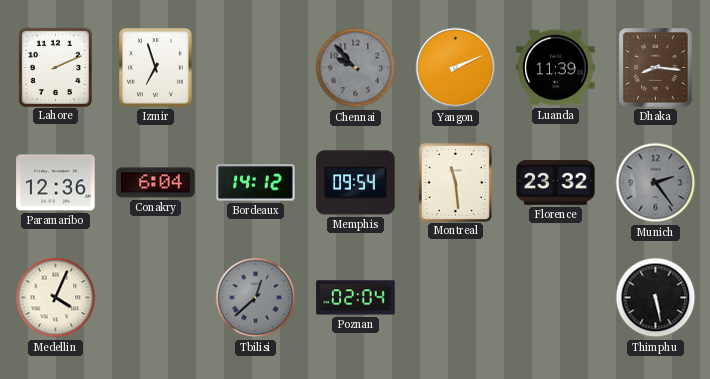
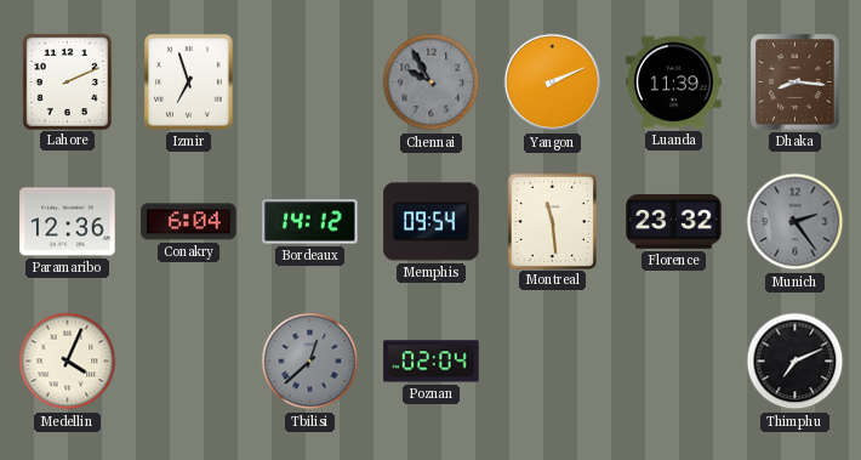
Chennai: 9:53 -> 9:55
Thimphu: 5:28 -> 7:11
